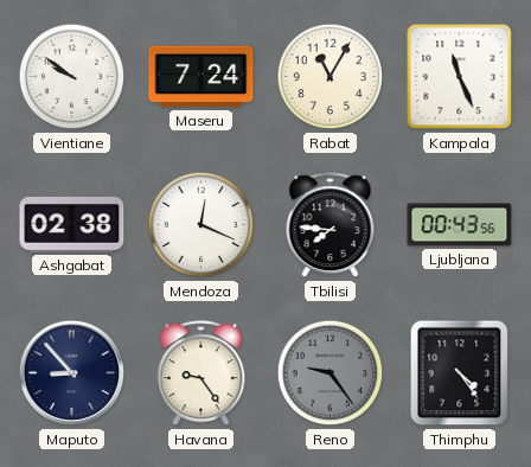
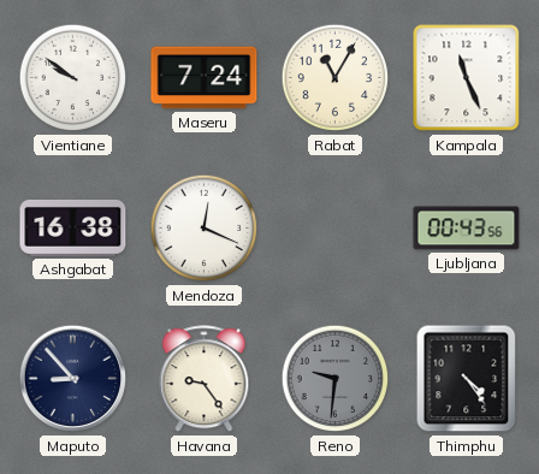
Ashgabat: 02:38 -> 16:38
Tbilisi: 7:46 -> none
Reno: 9:24 -> 9:31
